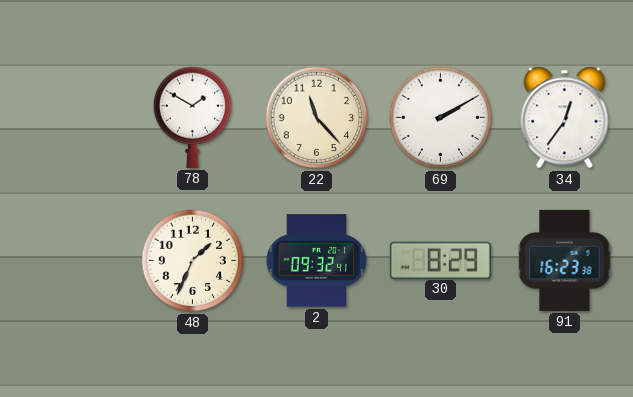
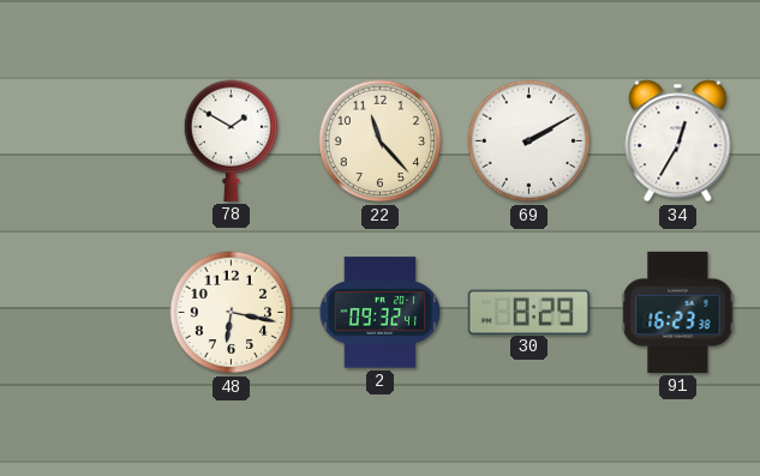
34: 12:36 -> 12:35
48: 1:34 -> 6:17
